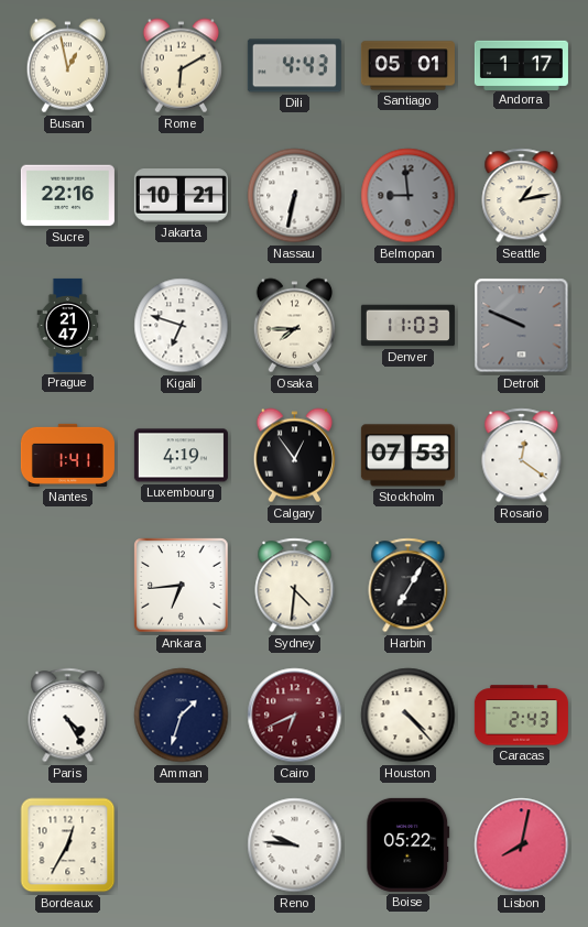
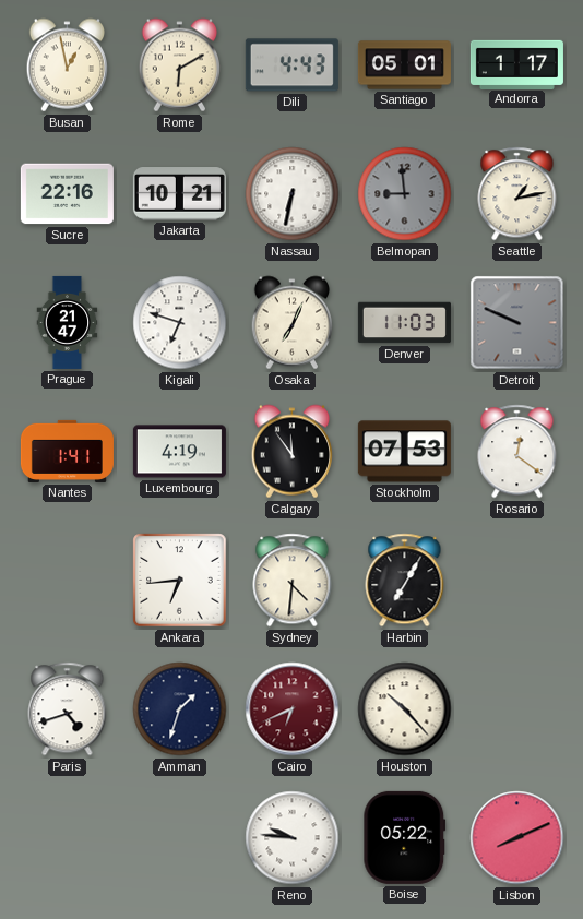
Osaka: 7:45 -> 7:04
Calgary: 12:54 -> 11:54
Paris: 4:25 -> 4:42
Houston: 4:23 -> 10:23
Caracas: 2:43 -> none
Bordeaux: 12:35 -> none
Lisbon: 8:02 -> 8:11
